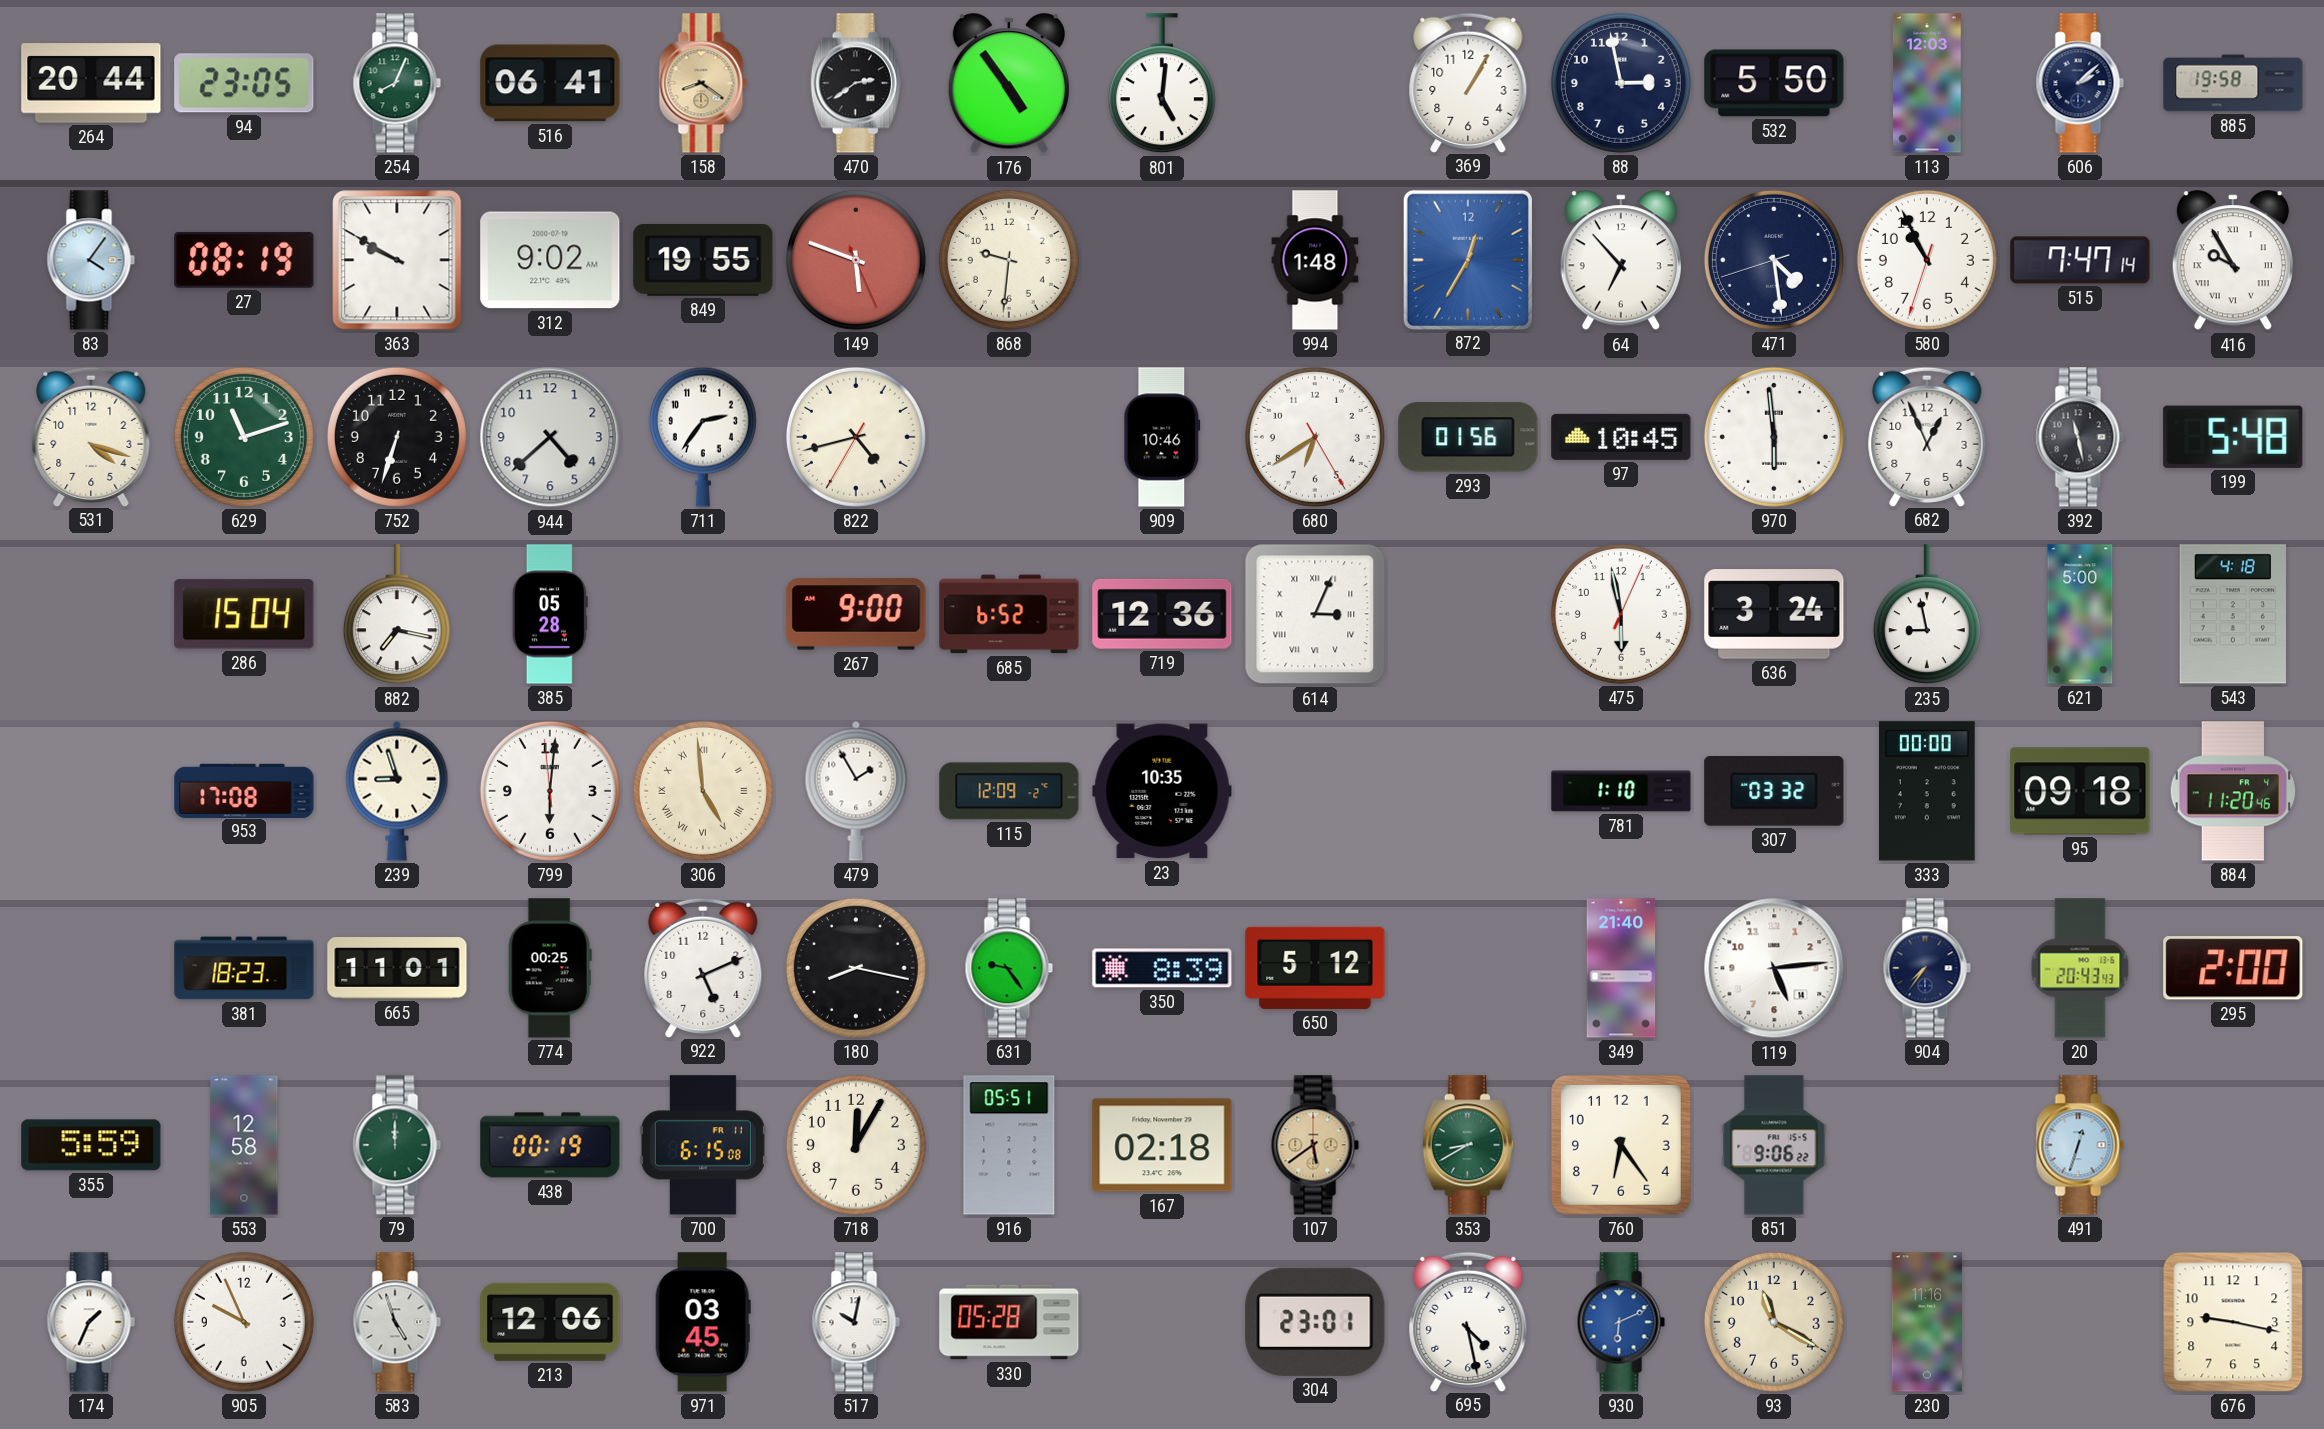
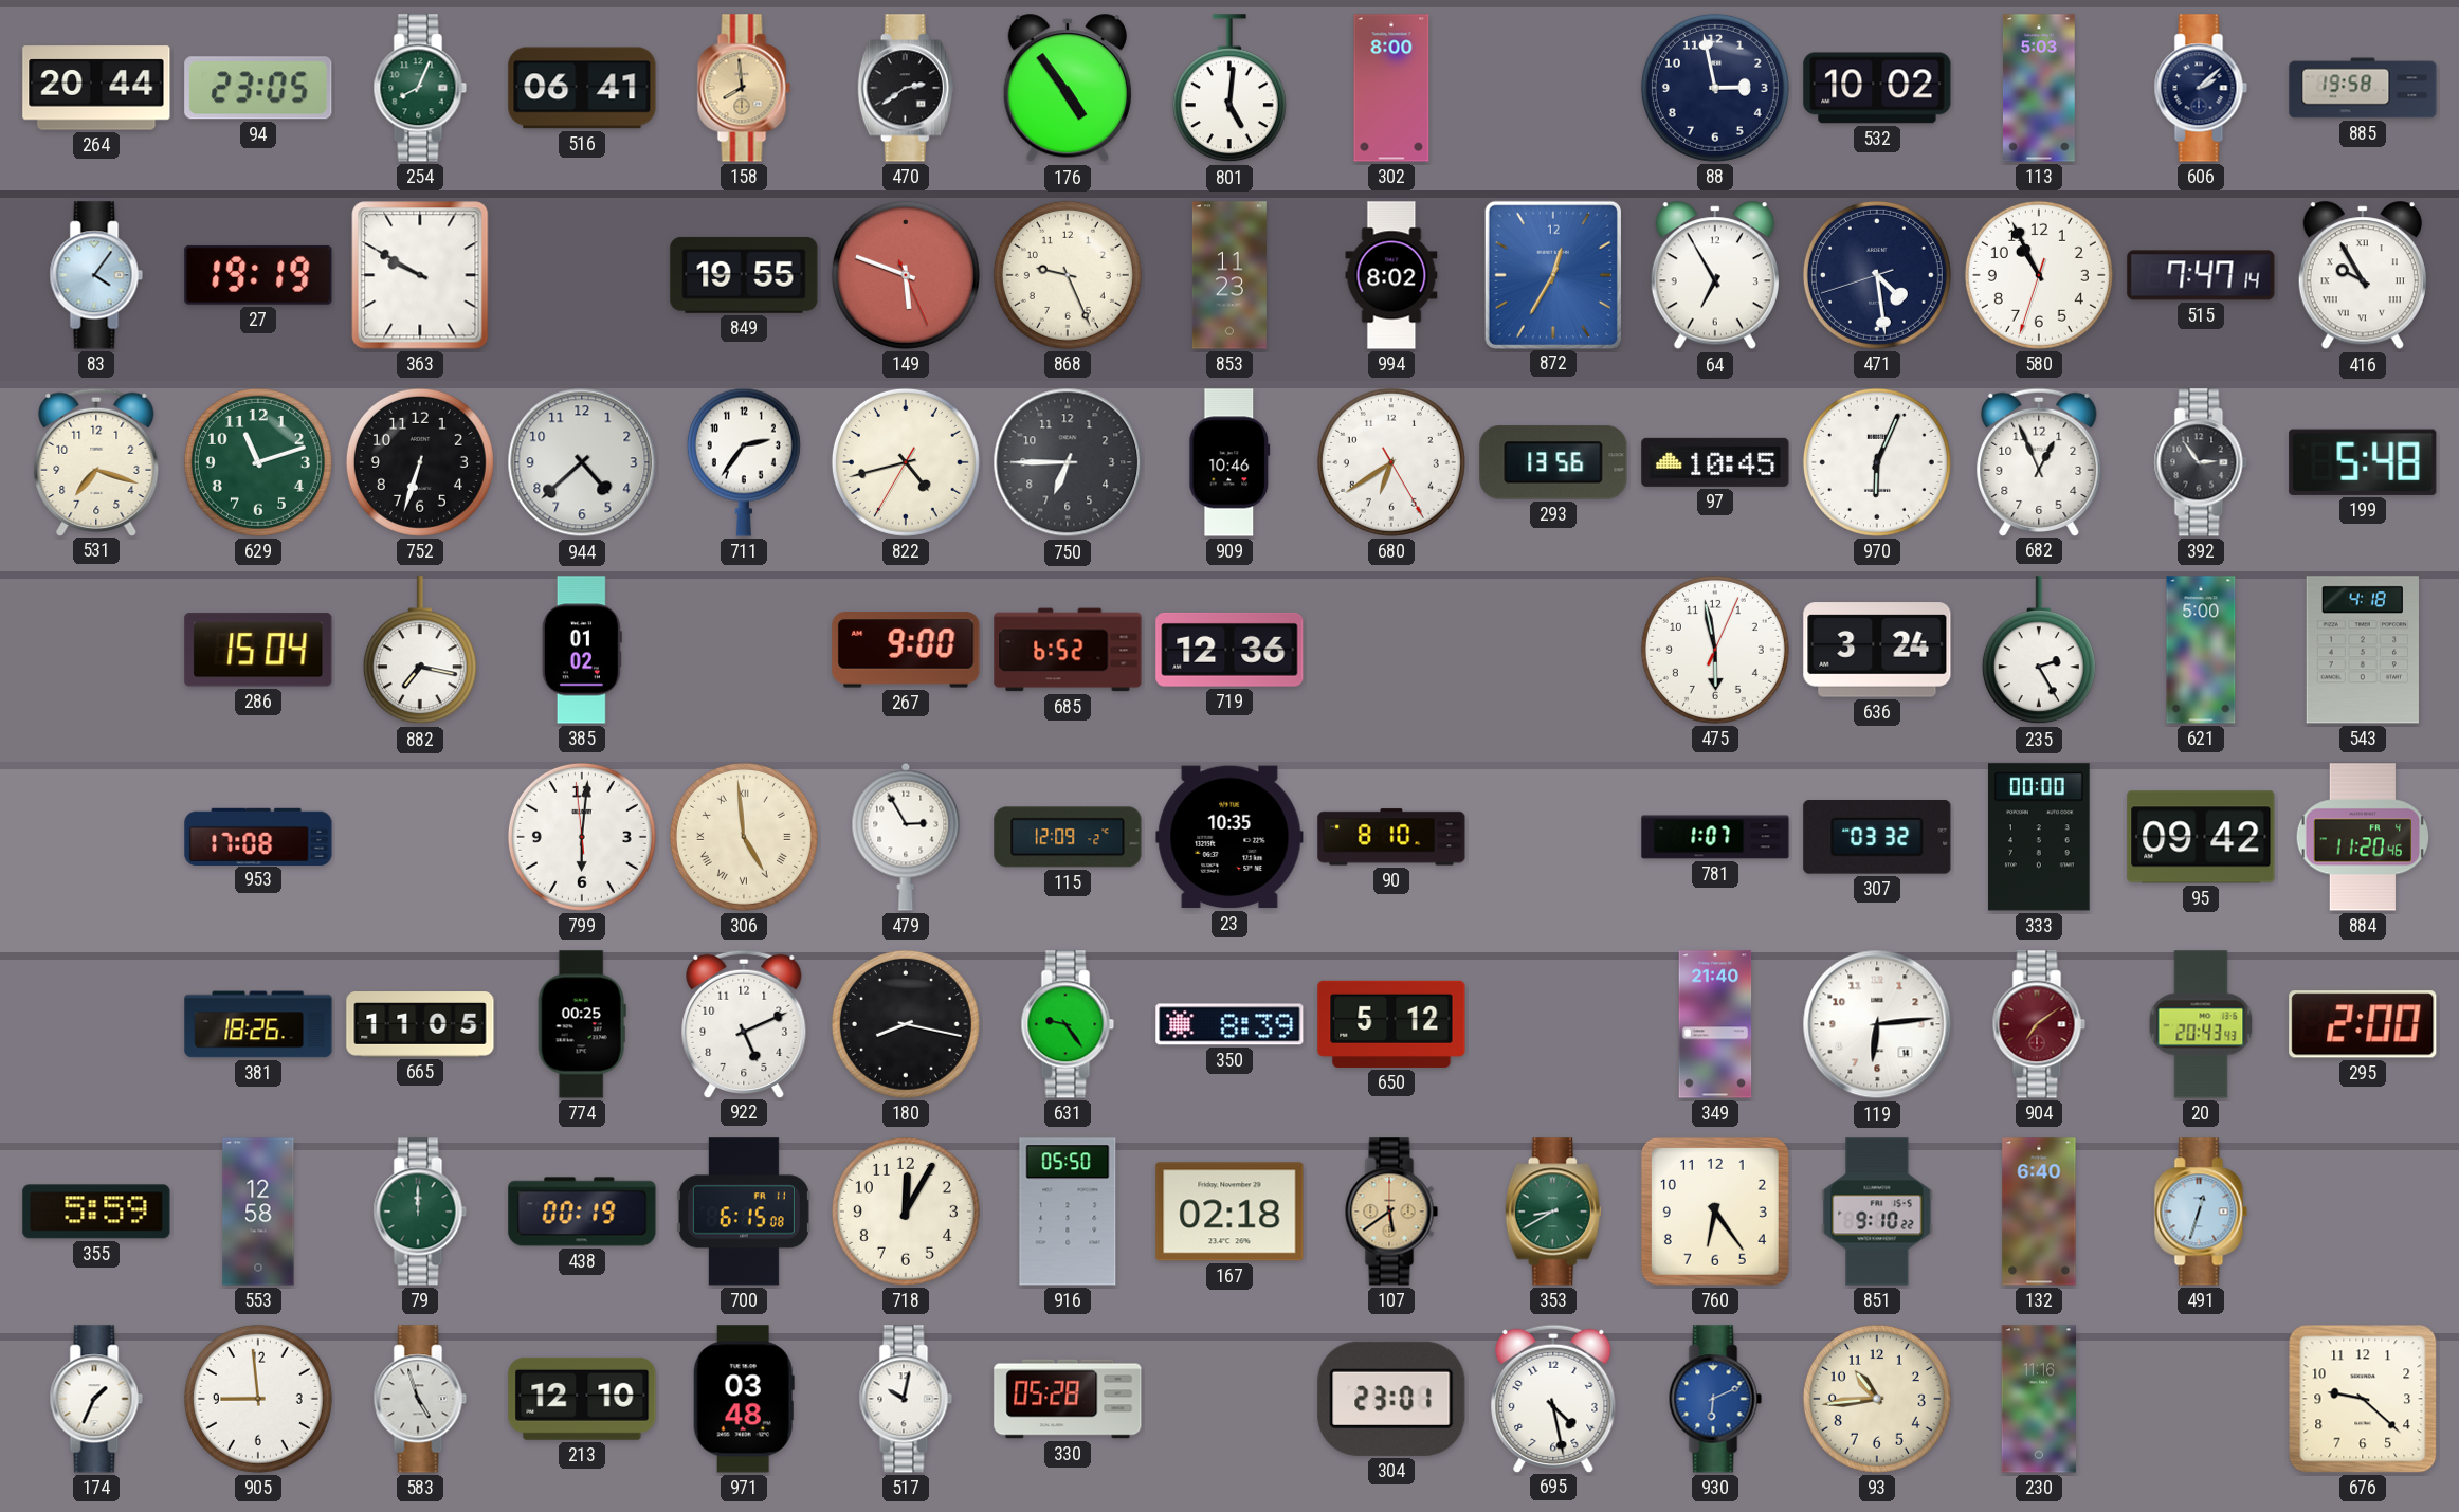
158: 8:21 -> 7:59
302: none -> 8:00
369: 1:05 -> none
532: 5:50 -> 10:02
113: 12:03 -> 5:03
27: 08:19 -> 19:19
312: 9:02 -> none
868: 9:31 -> 9:26
853: none -> 11:23
994: 1:48 -> 8:02
64: 6:53 -> 6:55
531: 4:18 -> 7:18
750: none -> 6:45
293: 01:56 -> 13:56
970: 5:59 -> 6:04
392: 11:28 -> 2:54
385: 05:28 -> 01:02
614: 3:04 -> none
235: 8:58 -> 2:25
239: 8:57 -> none
479: 1:55 -> 2:55
90: none -> 8:10
781: 1:10 -> 1:07
95: 09:18 -> 09:42
381: 18:23 -> 18:26
665: 11:01 -> 11:05
119: 5:14 -> 6:14
904: 7:36 -> 7:09
904 dial: navy -> burgundy
916: 05:51 -> 05:50
851: 9:06 -> 9:10
132: none -> 6:40
905: 9:56 -> 8:59
213: 12:06 -> 12:10
971: 03:45 -> 03:48
93: 11:20 -> 10:44
676: 9:17 -> 9:22
